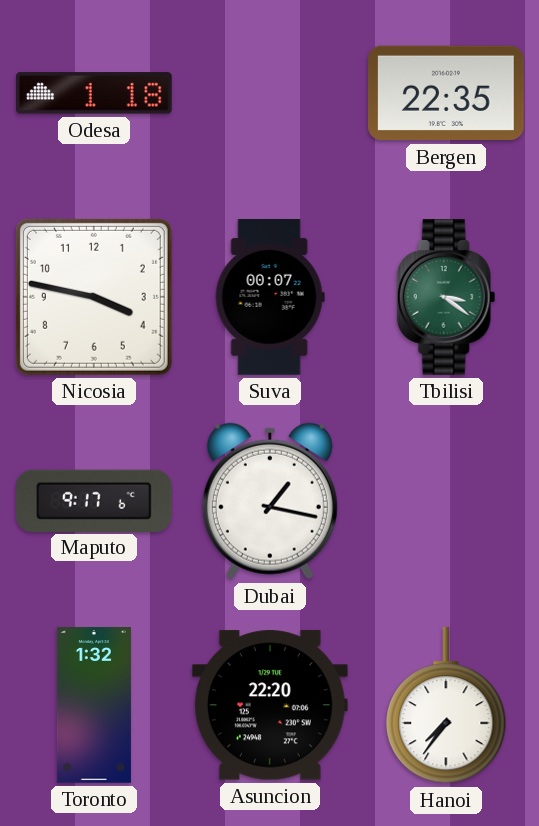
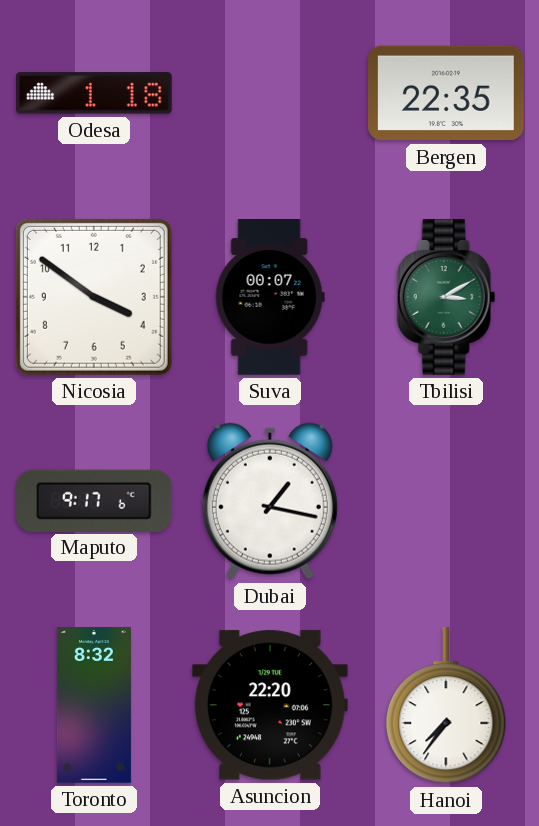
Nicosia: 3:47 -> 3:51
Tbilisi: 3:21 -> 3:10
Toronto: 1:32 -> 8:32
